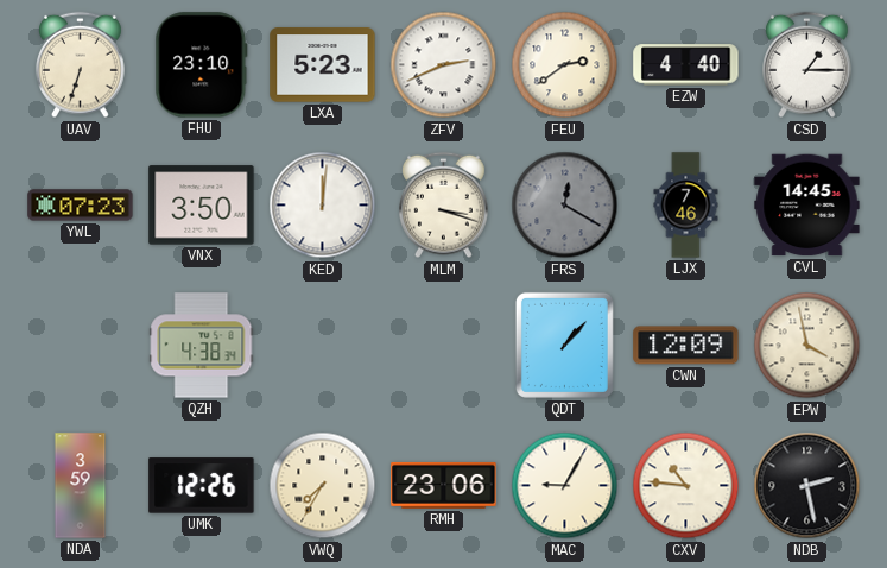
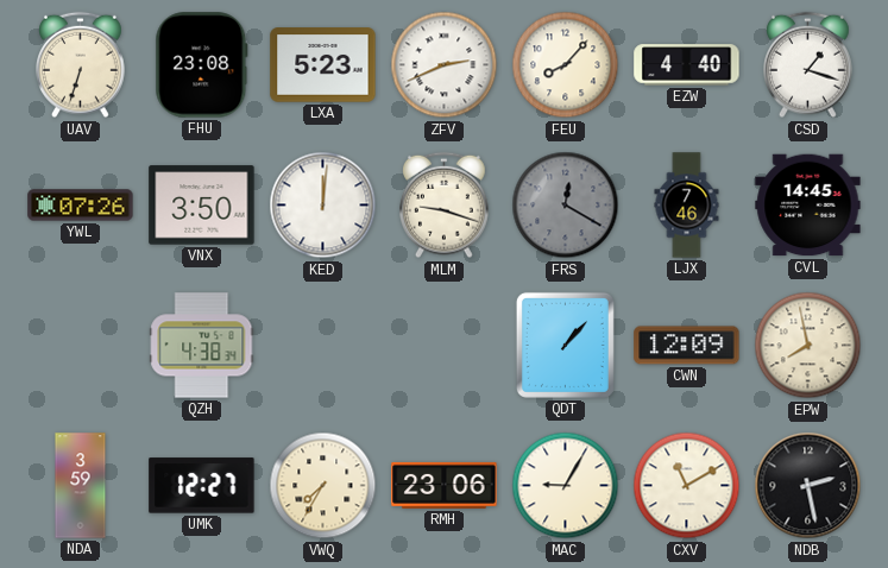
FHU: 23:10 -> 23:08
FEU: 2:39 -> 8:07
CSD: 1:15 -> 1:18
YWL: 07:23 -> 07:26
MLM: 3:18 -> 9:18
EPW: 3:58 -> 7:58
UMK: 12:26 -> 12:27
CXV: 10:46 -> 11:10
